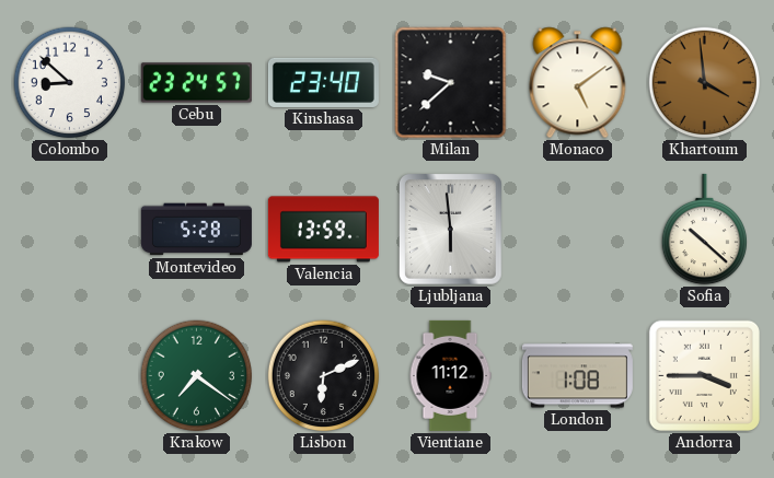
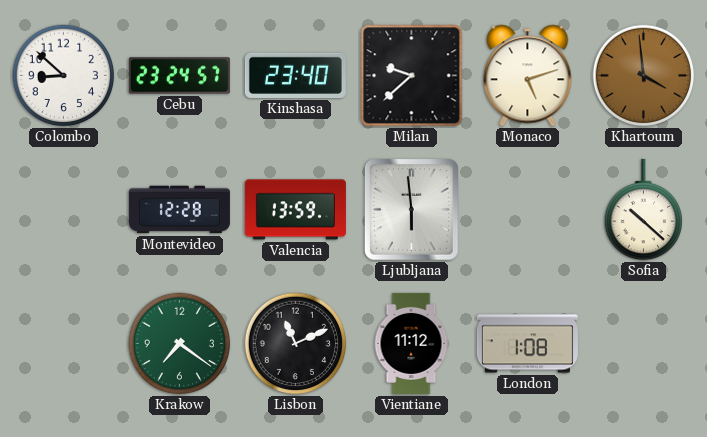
Monaco: 5:09 -> 5:12
Montevideo: 5:28 -> 12:28
Lisbon: 6:11 -> 11:11
Andorra: 3:45 -> none
